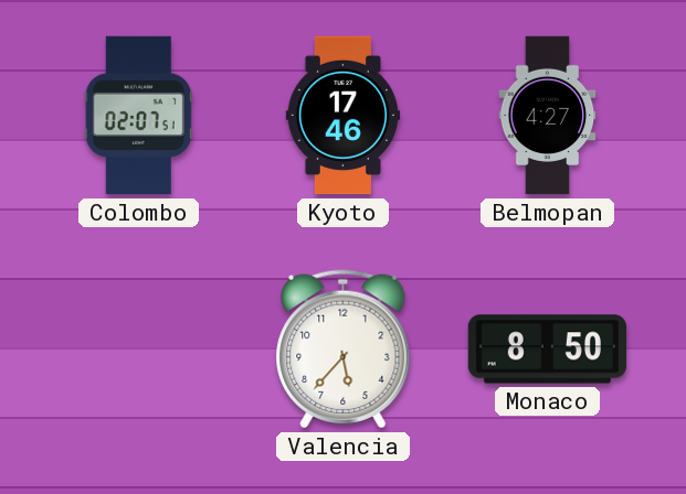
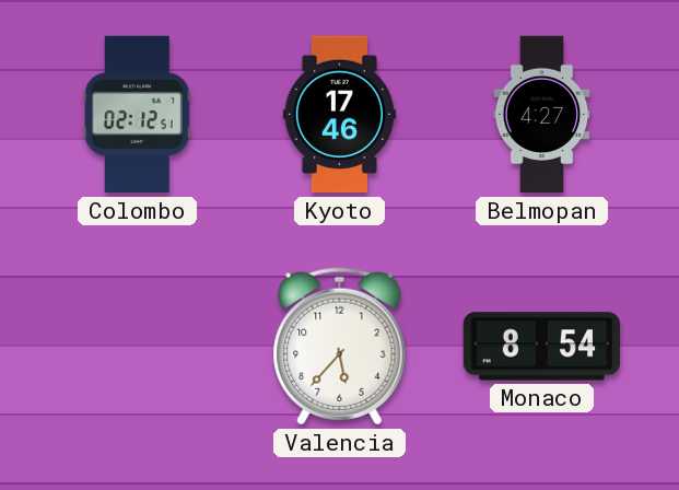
Colombo: 02:07 -> 02:12
Monaco: 8:50 -> 8:54
